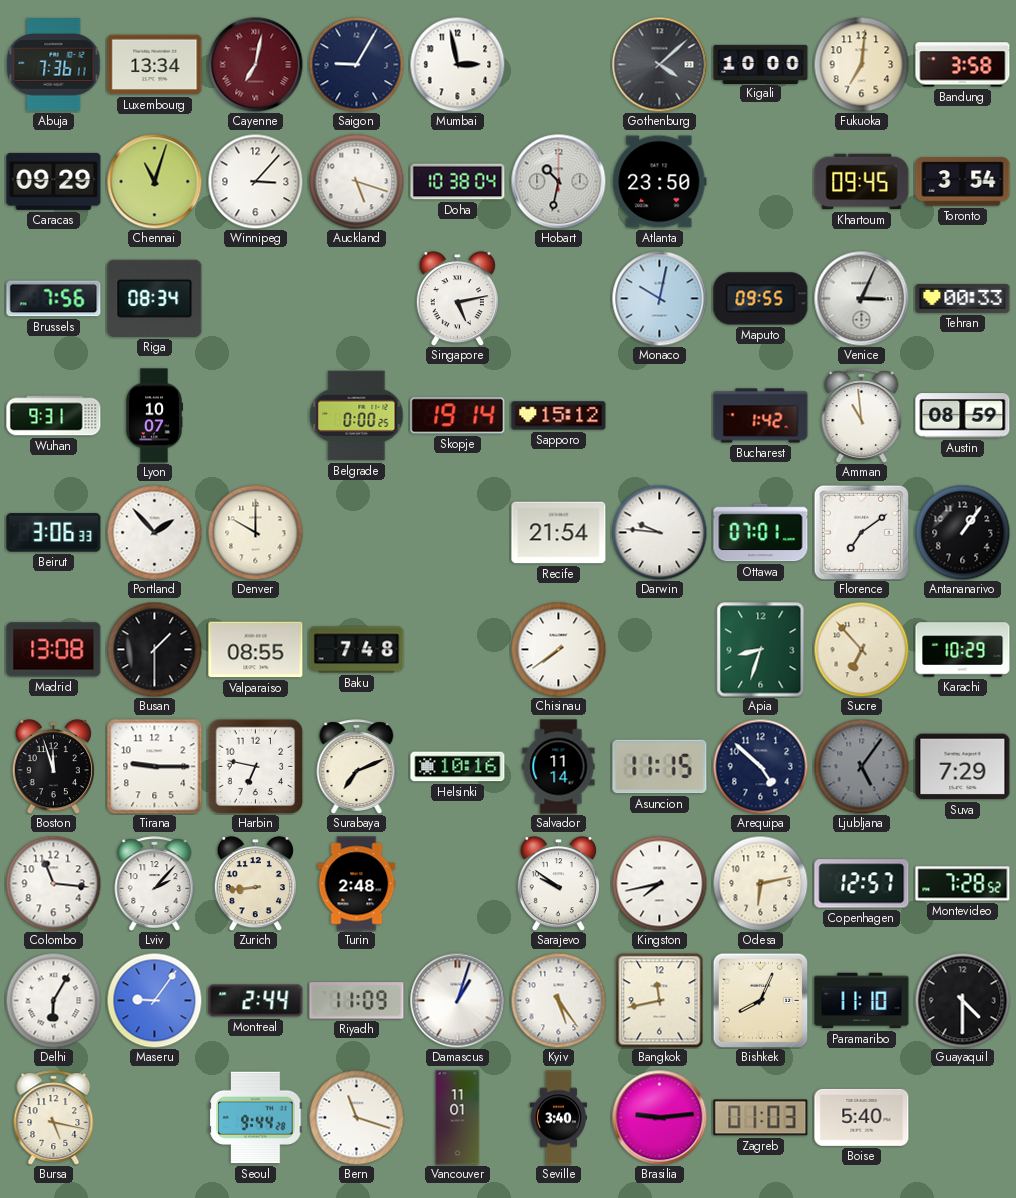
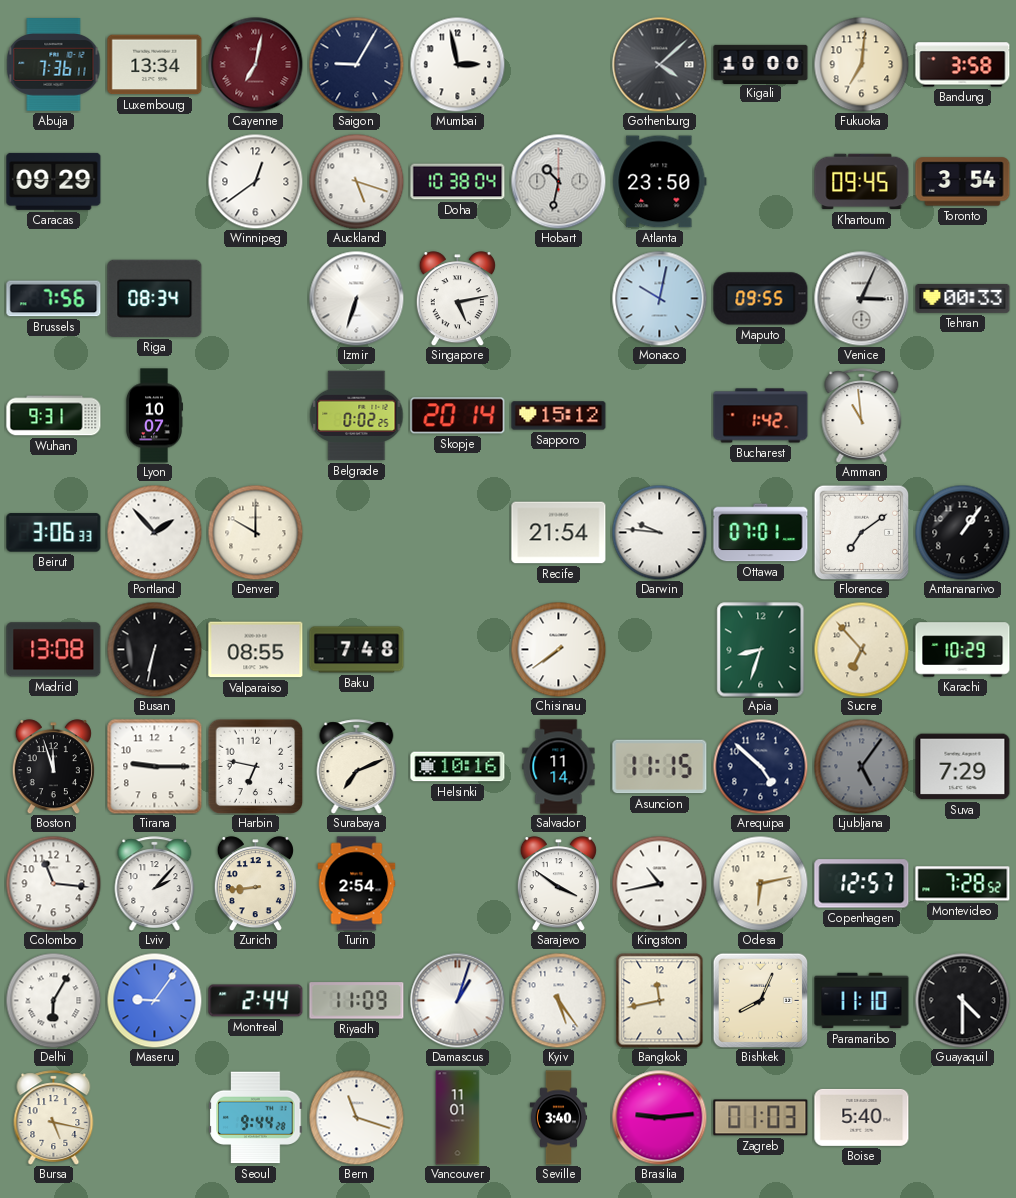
Chennai: 11:03 -> none
Winnipeg: 3:07 -> 12:39
Izmir: none -> 6:33
Belgrade: 0:00 -> 0:02
Skopje: 19:14 -> 20:14
Austin: 08:59 -> none
Busan: 1:30 -> 6:32
Turin: 2:48 -> 2:54
Sarajevo: 9:51 -> 3:51
Kingston: 7:43 -> 10:43
